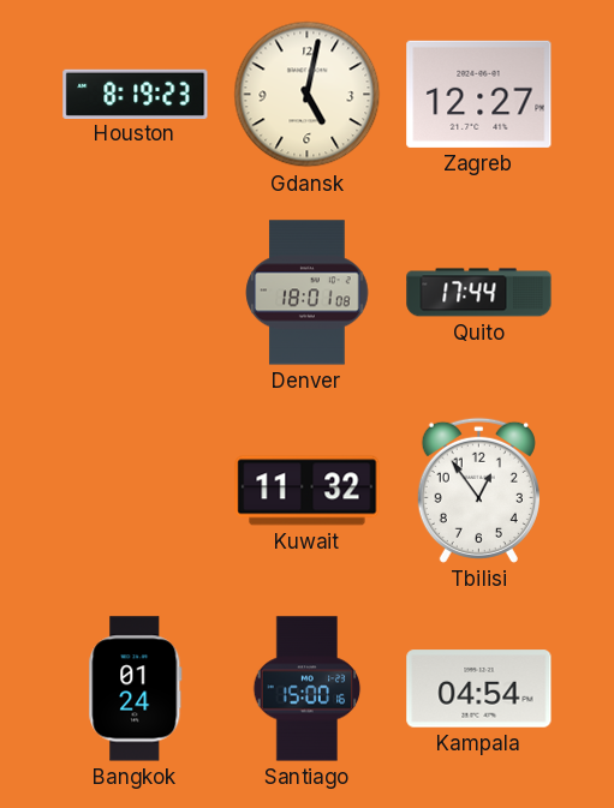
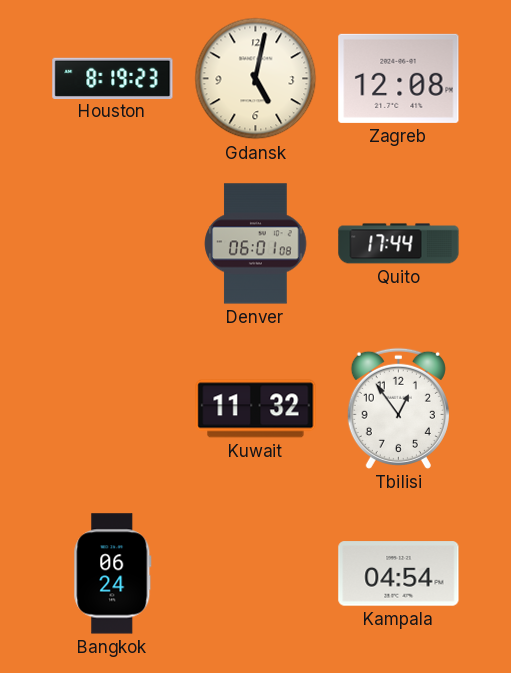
Zagreb: 12:27 -> 12:08
Denver: 18:01 -> 06:01
Bangkok: 01:24 -> 06:24
Santiago: 15:00 -> none
